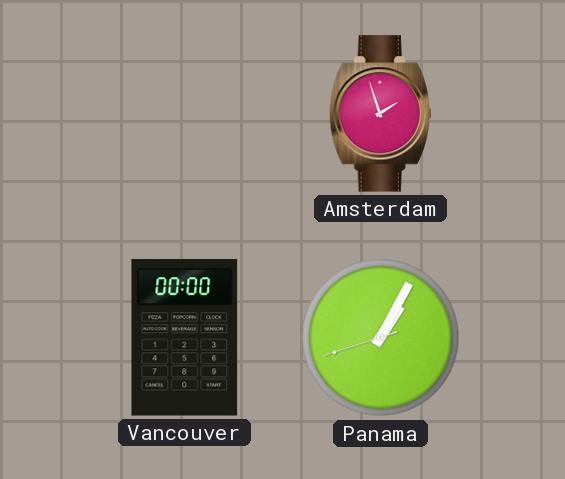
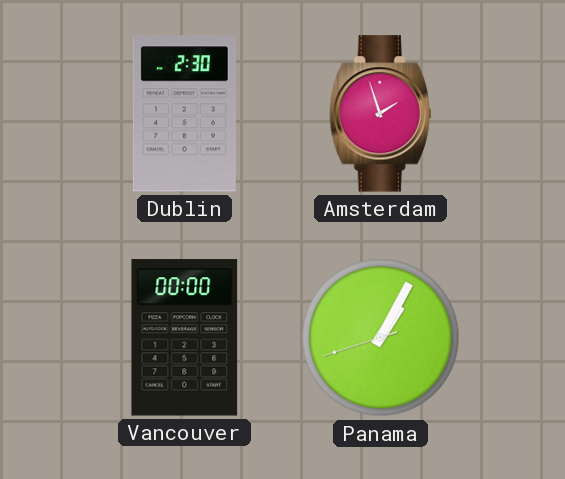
Dublin: none -> 2:30
